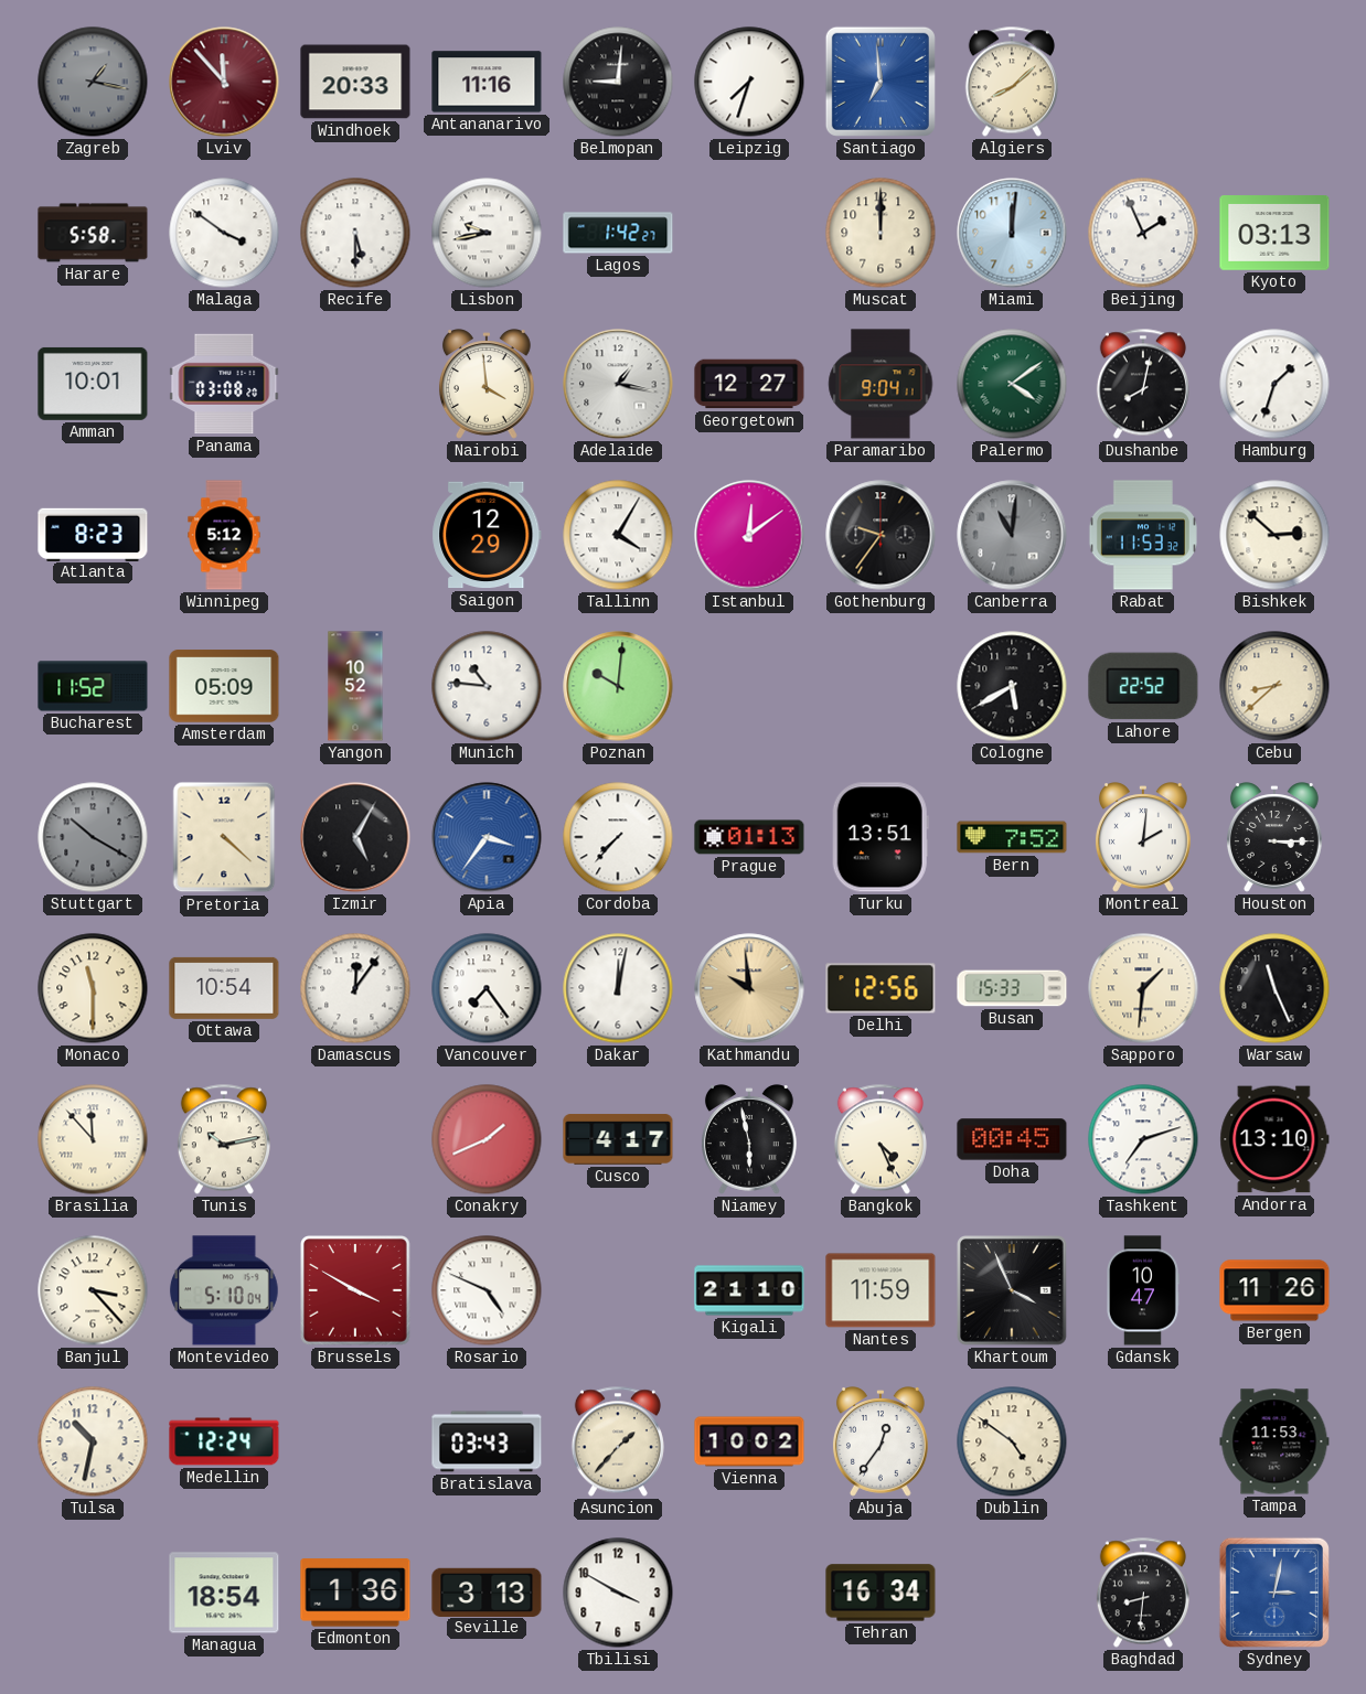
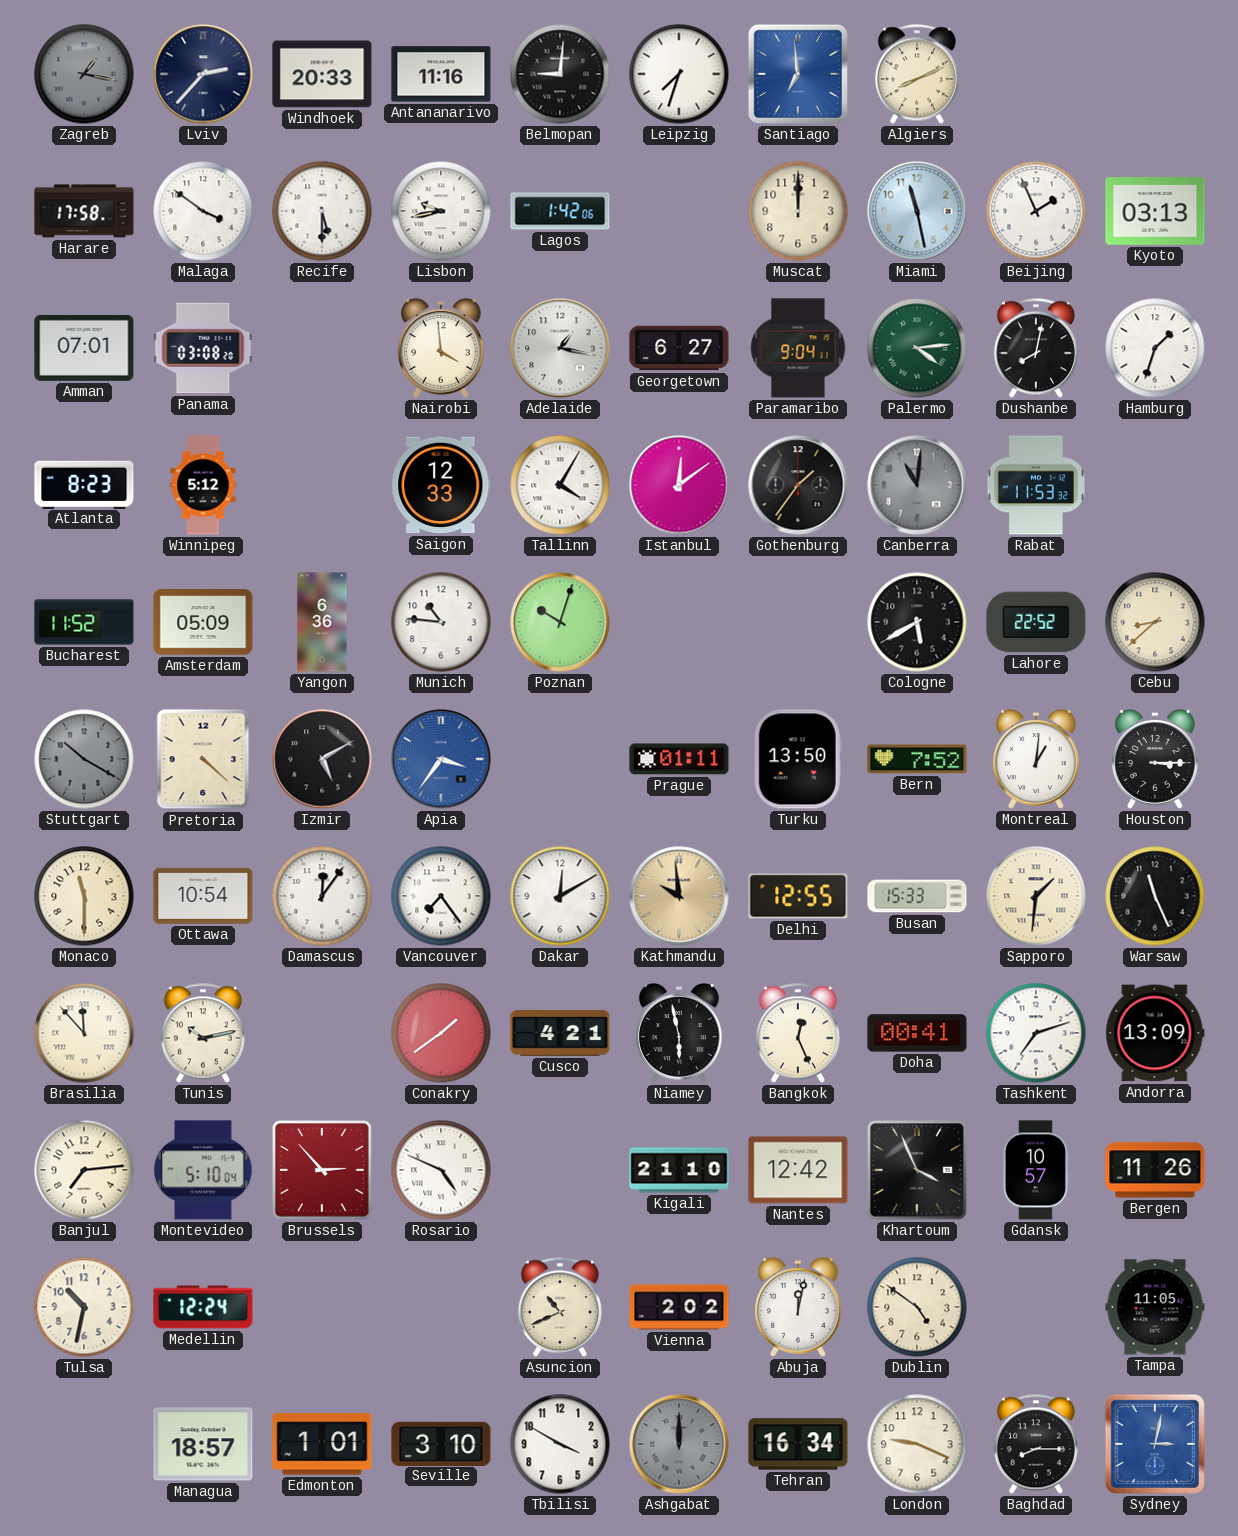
Lviv: 11:53 -> 2:37
Lviv dial: burgundy -> navy
Algiers: 8:08 -> 8:11
Harare: 5:58 -> 17:58
Lagos: 1:42:27 -> 1:42:06
Miami: 12:01 -> 11:28
Amman: 10:01 -> 07:01
Georgetown: 12:27 -> 6:27
Palermo: 4:09 -> 4:14
Saigon: 12:29 -> 12:33
Gothenburg: 9:36 -> 1:36
Bishkek: 2:52 -> none
Yangon: 10:52 -> 6:36
Poznan: 10:01 -> 10:03
Izmir: 5:05 -> 5:10
Cordoba: 7:37 -> none
Prague: 01:13 -> 01:11
Turku: 13:51 -> 13:50
Montreal: 2:01 -> 1:01
Dakar: 12:02 -> 12:10
Delhi: 12:56 -> 12:55
Conakry: 1:41 -> 1:39
Cusco: 4:17 -> 4:21
Bangkok: 4:26 -> 12:26
Doha: 00:45 -> 00:41
Andorra: 13:10 -> 13:09
Banjul: 3:23 -> 7:14
Brussels: 3:50 -> 2:53
Nantes: 11:59 -> 12:42
Gdansk: 10:47 -> 10:57
Bratislava: 03:43 -> none
Asuncion: 1:37 -> 10:41
Vienna: 10:02 -> 2:02
Abuja: 12:36 -> 12:02
Tampa: 11:53 -> 11:05
Managua: 18:54 -> 18:57
Edmonton: 1:36 -> 1:01
Seville: 3:13 -> 3:10
Ashgabat: none -> 12:00
London: none -> 9:19
Baghdad: 8:31 -> 8:15
